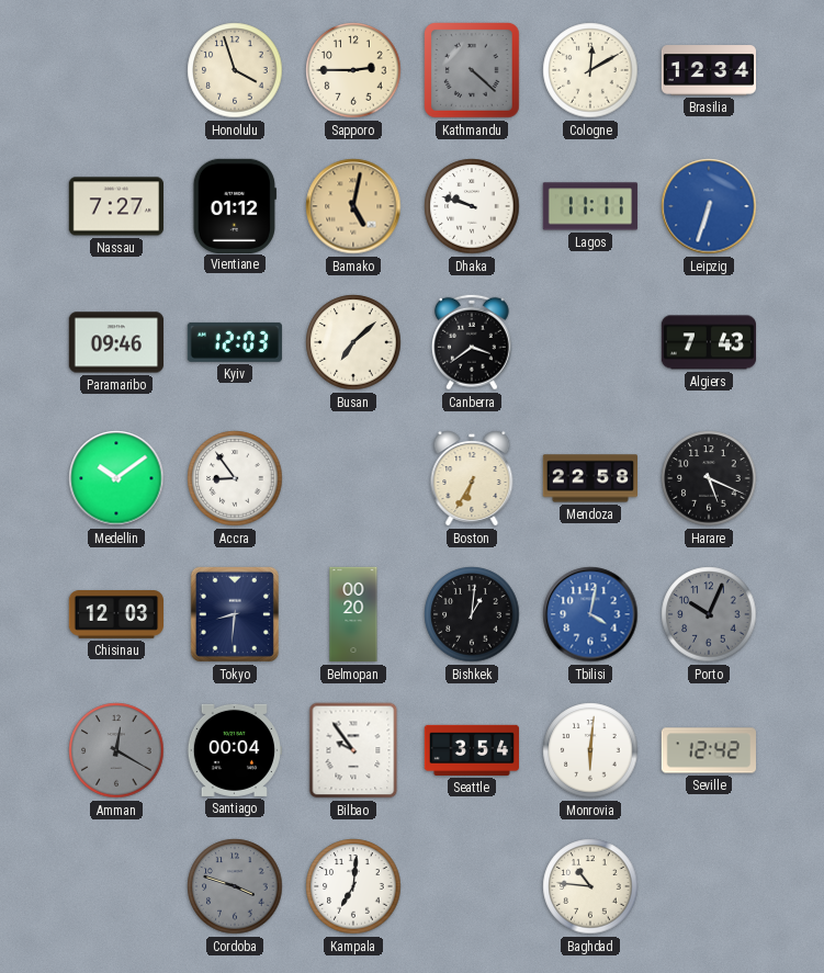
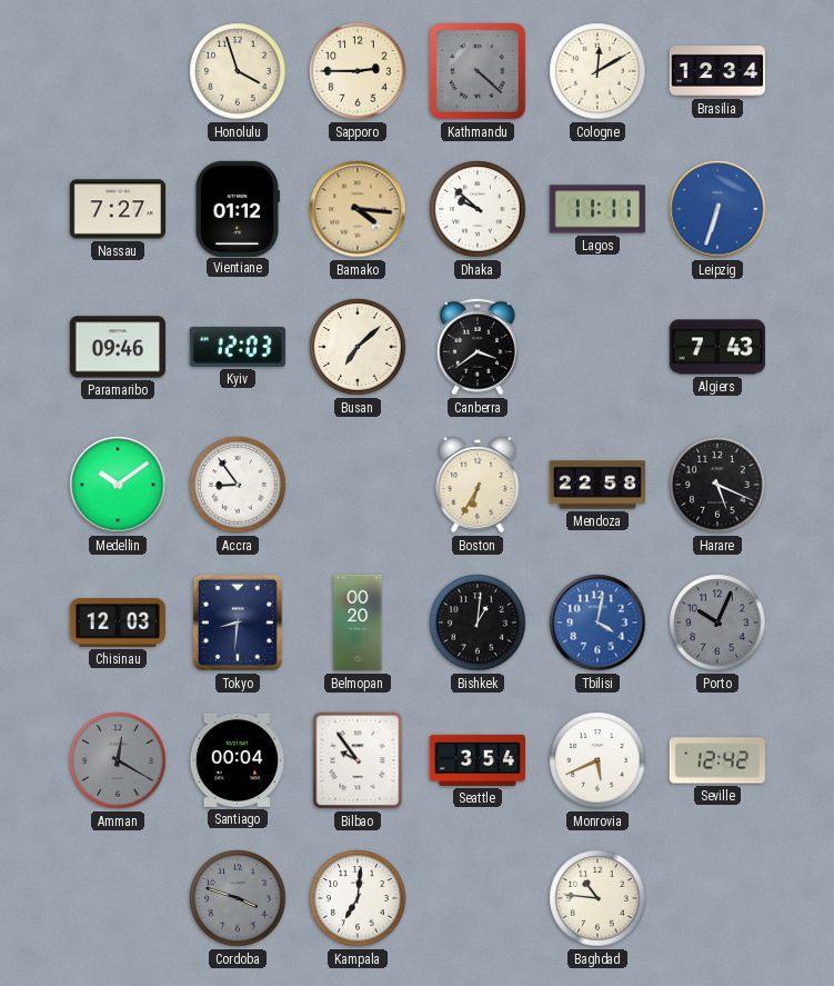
Bamako: 5:02 -> 4:16
Dhaka: 9:48 -> 9:52
Monrovia: 6:01 -> 5:41
